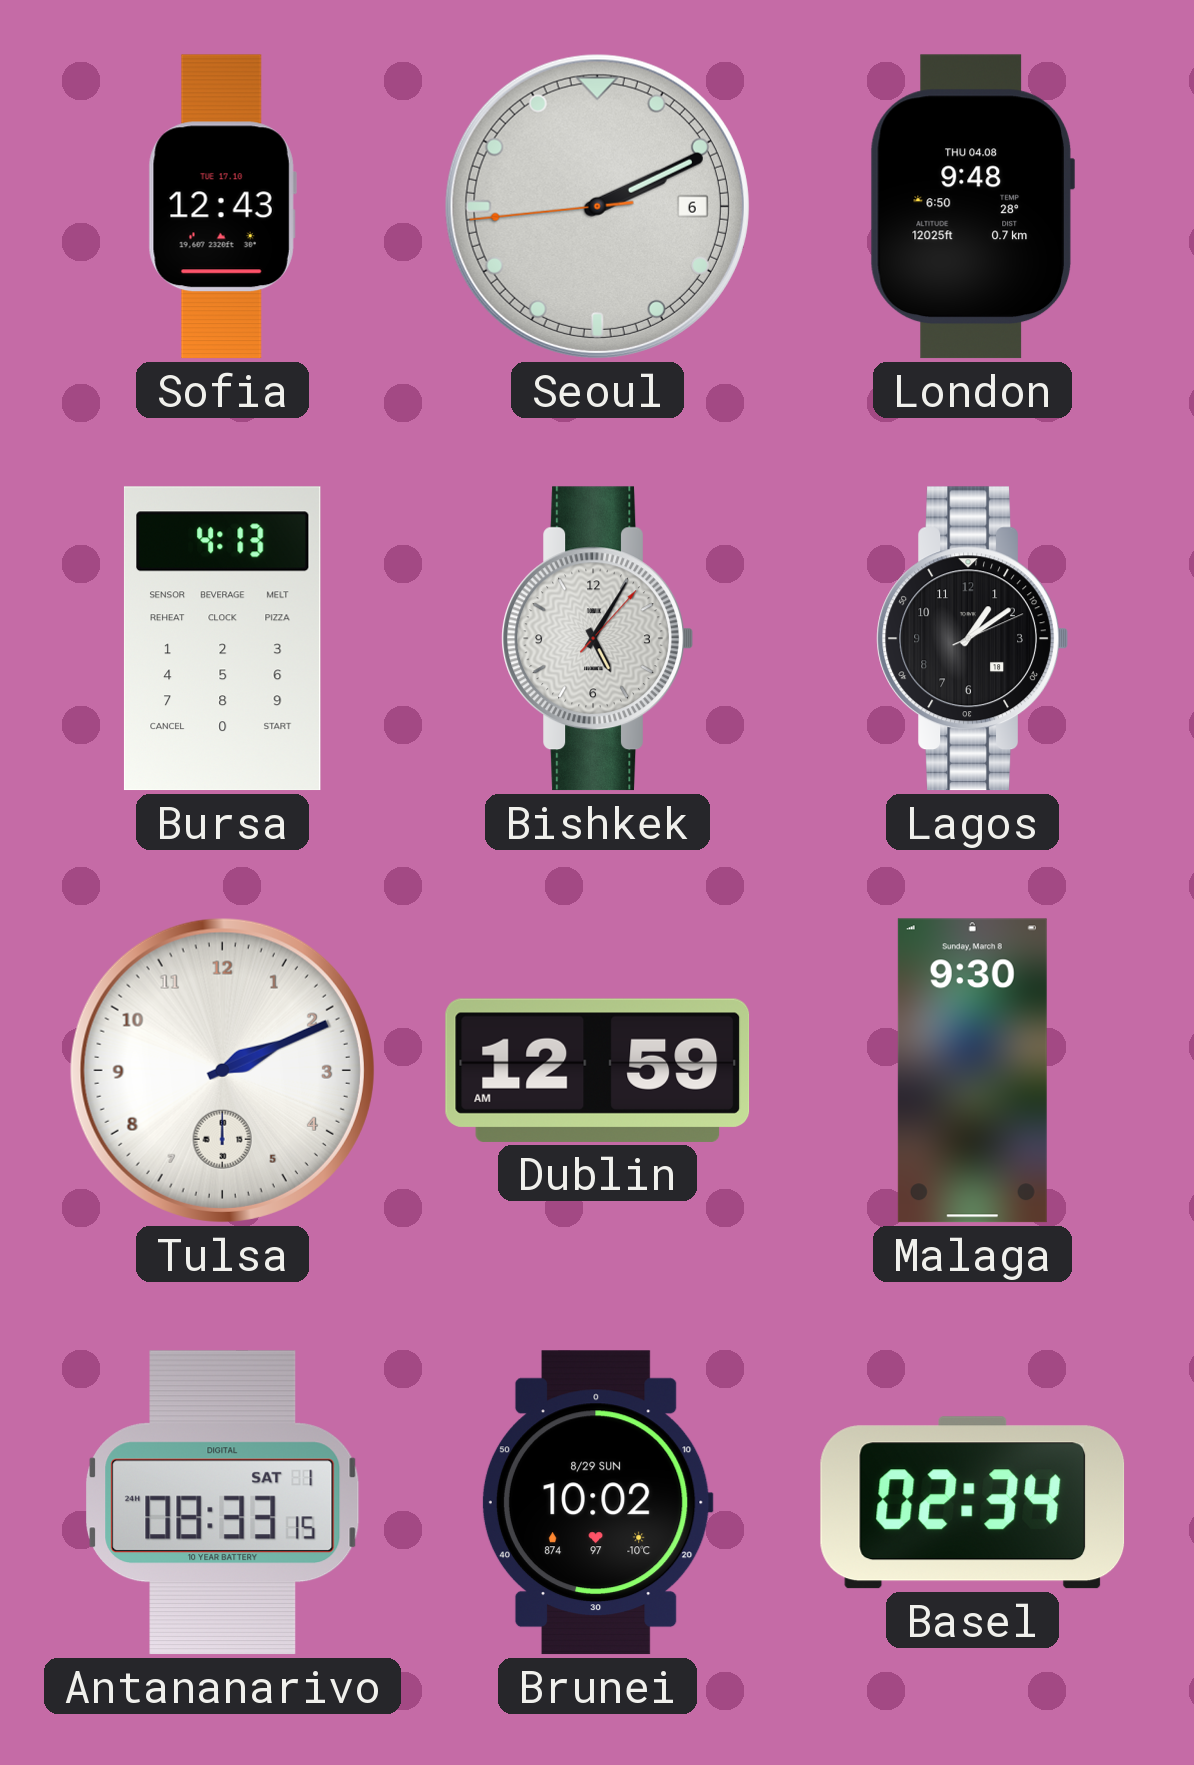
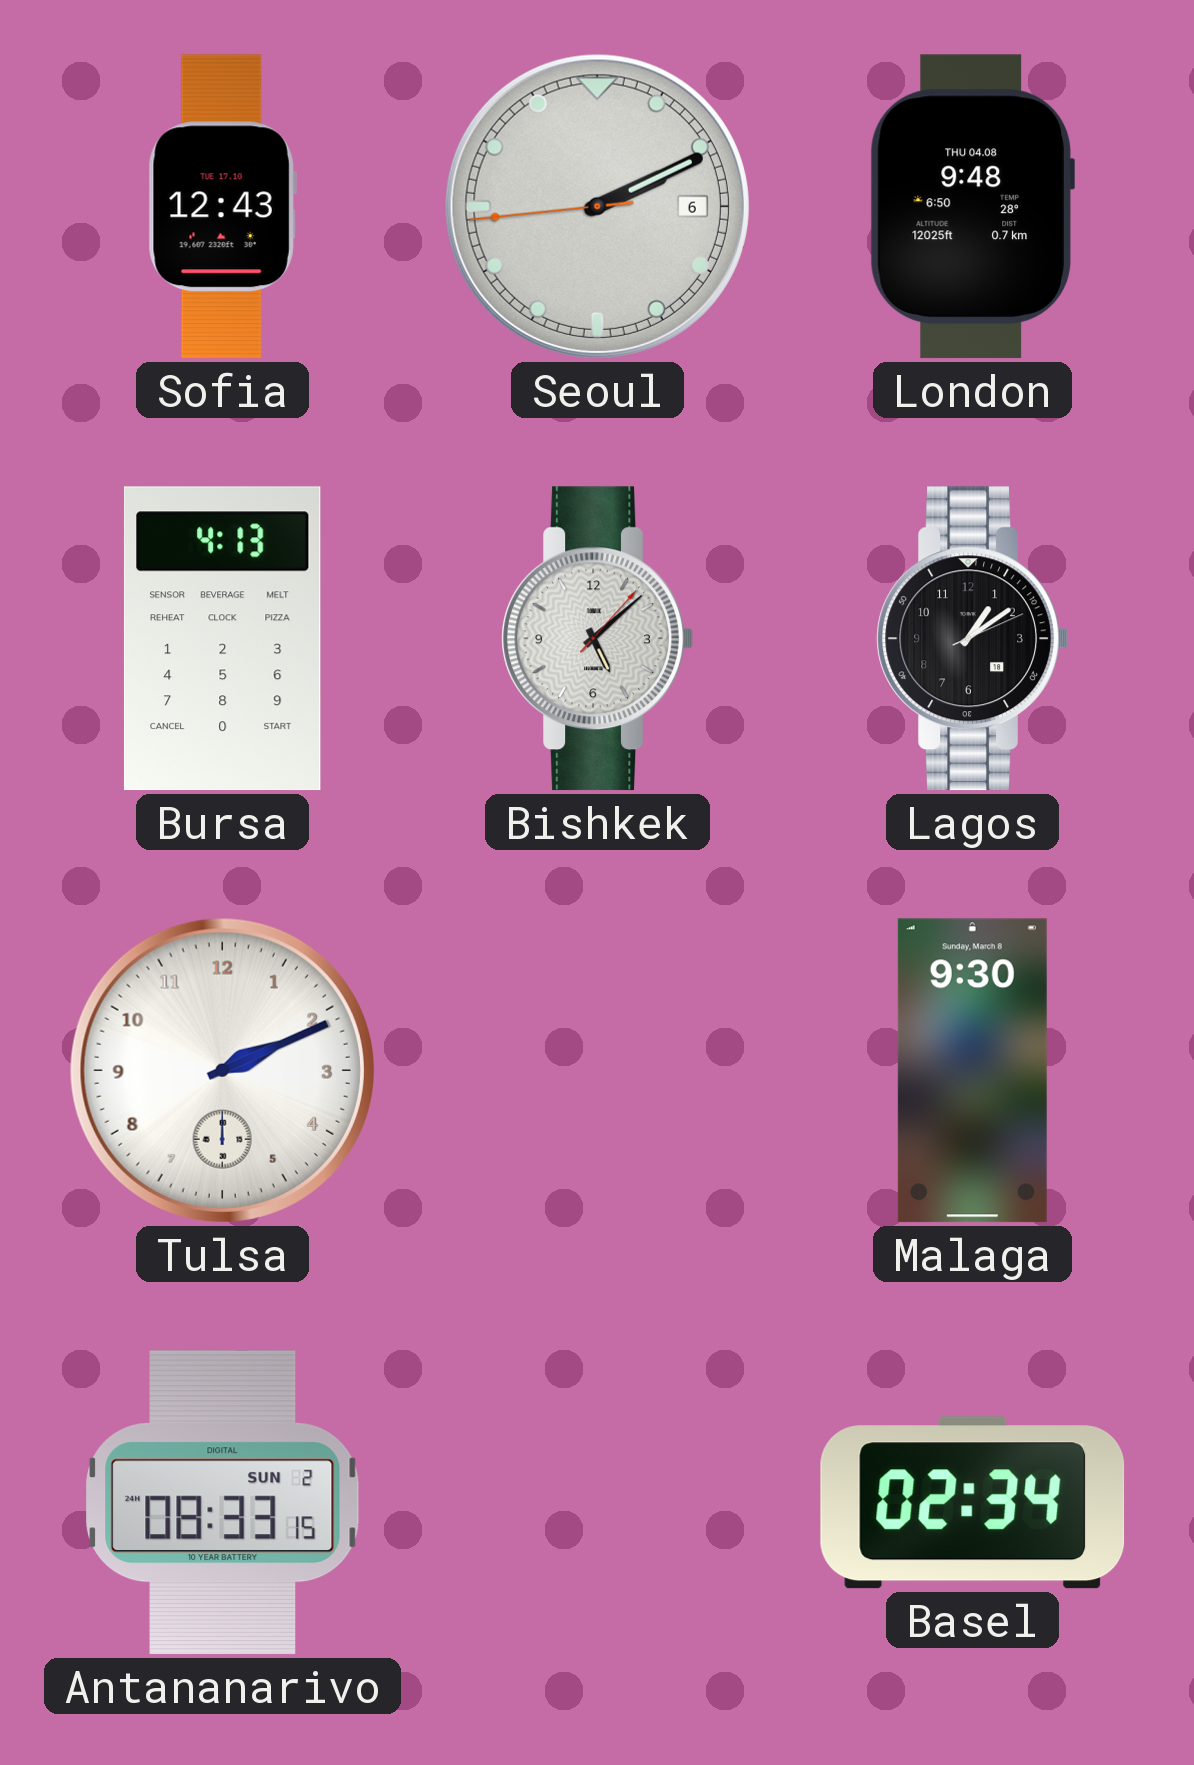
Bishkek: 5:05 -> 5:08
Dublin: 12:59 -> none
Antananarivo date: SAT 1 -> SUN 2
Brunei: 10:02 -> none
